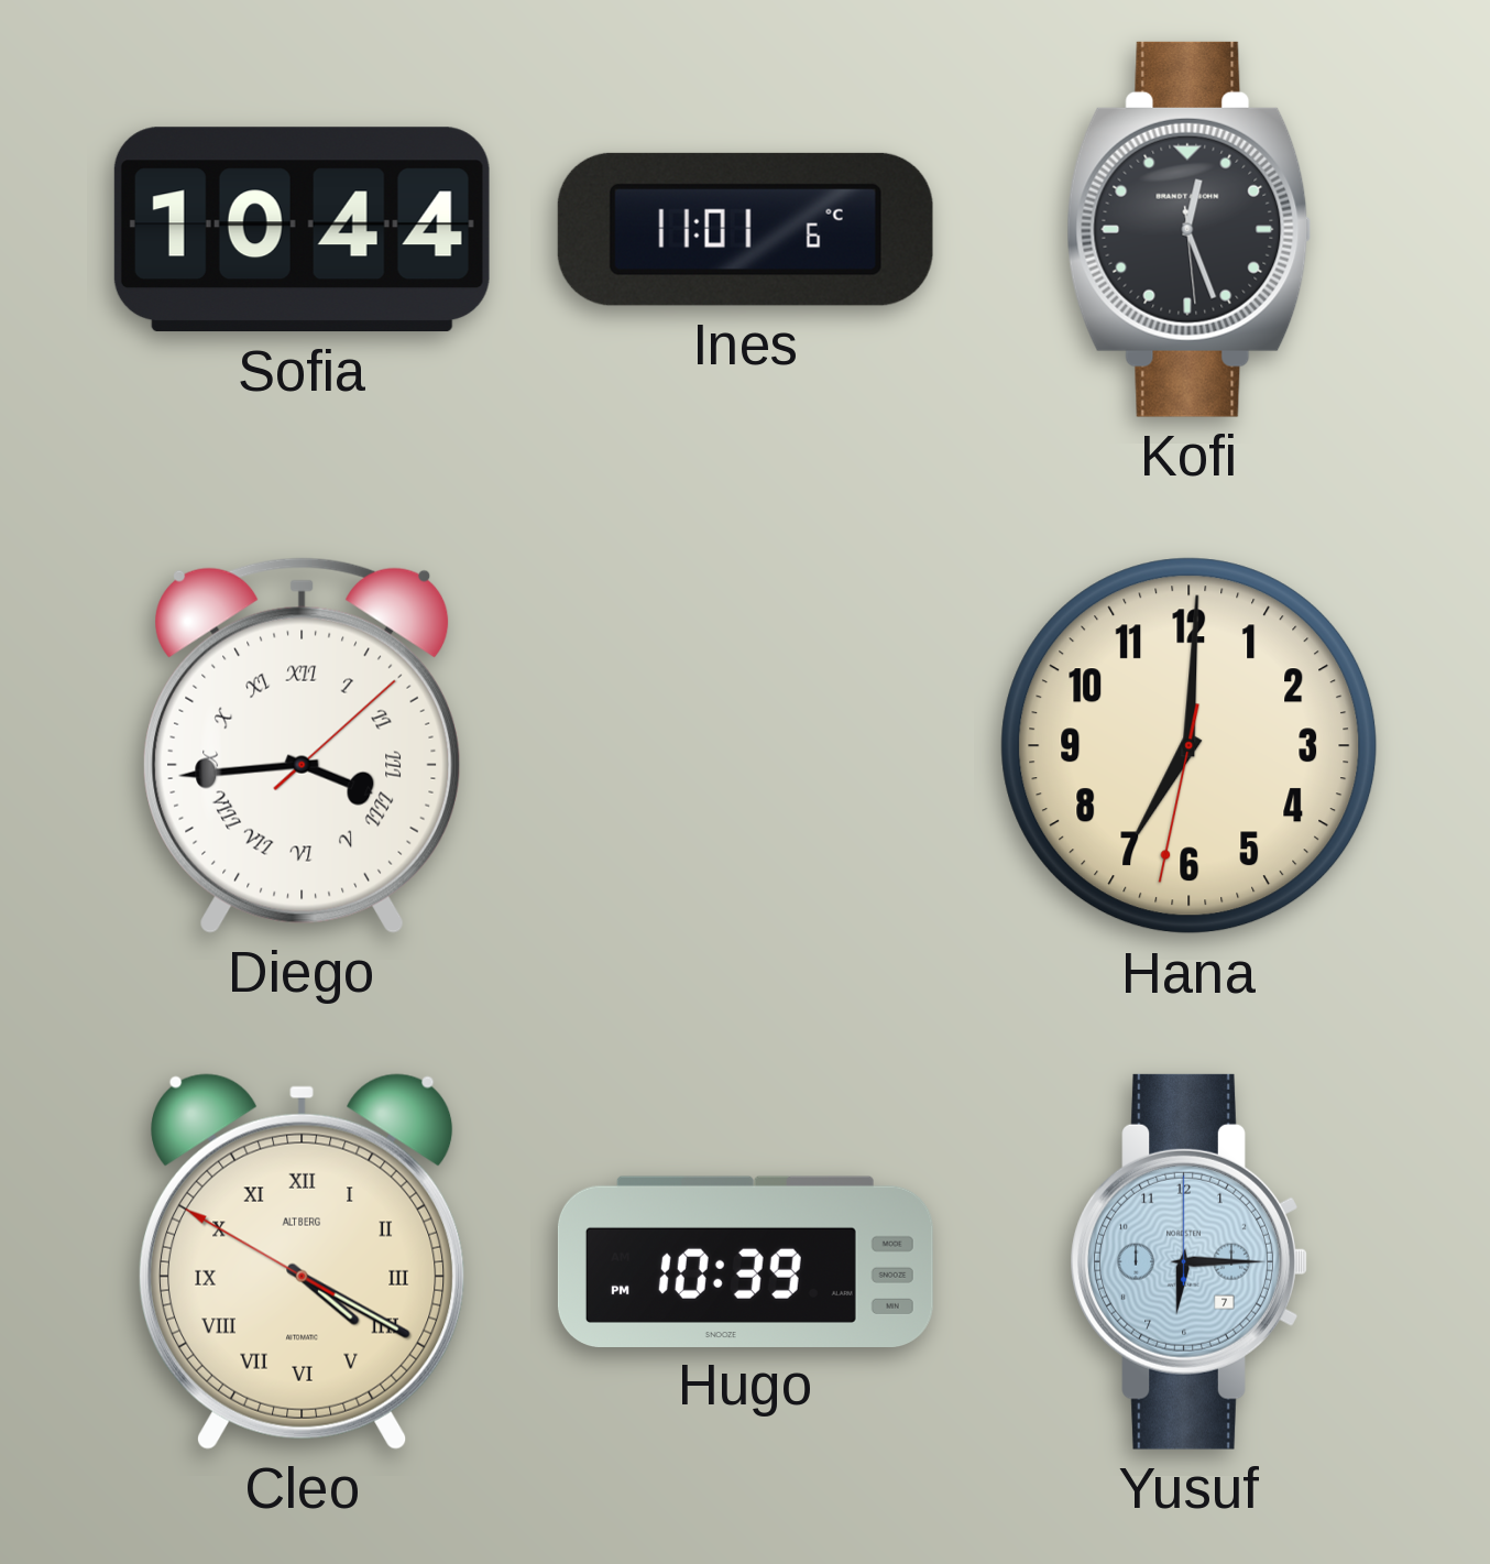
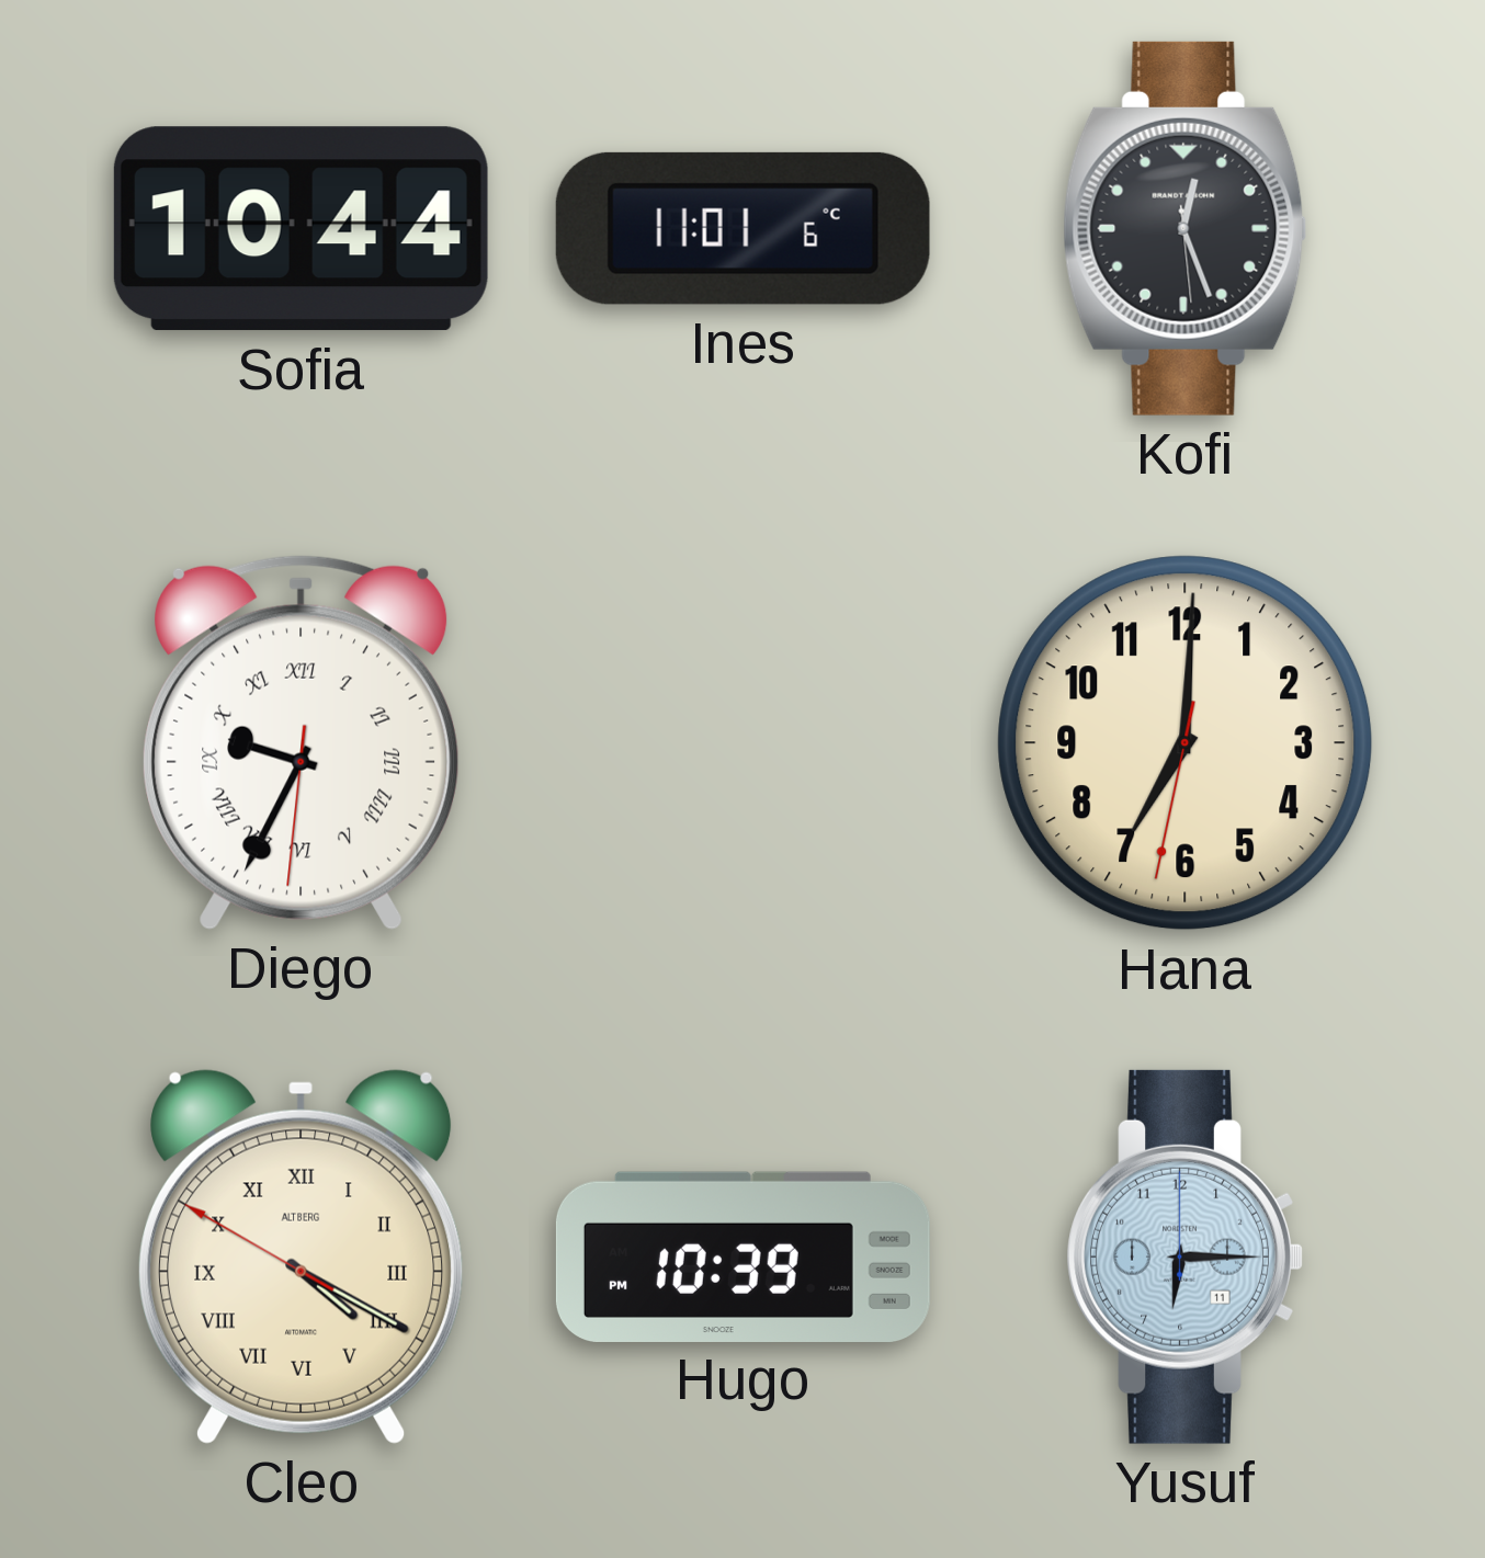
Diego: 3:44 -> 9:34
Yusuf date: 7 -> 11
